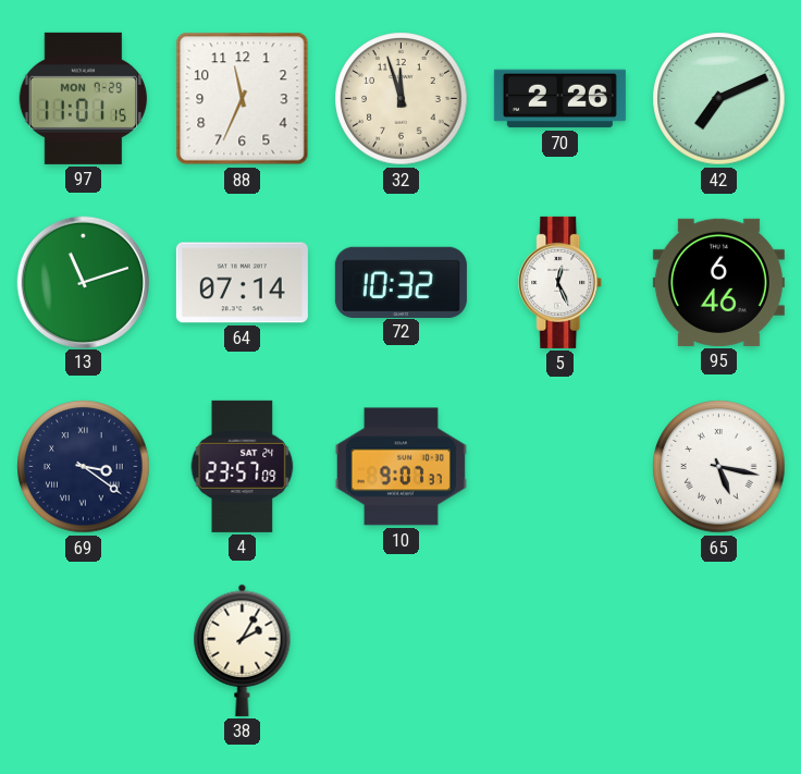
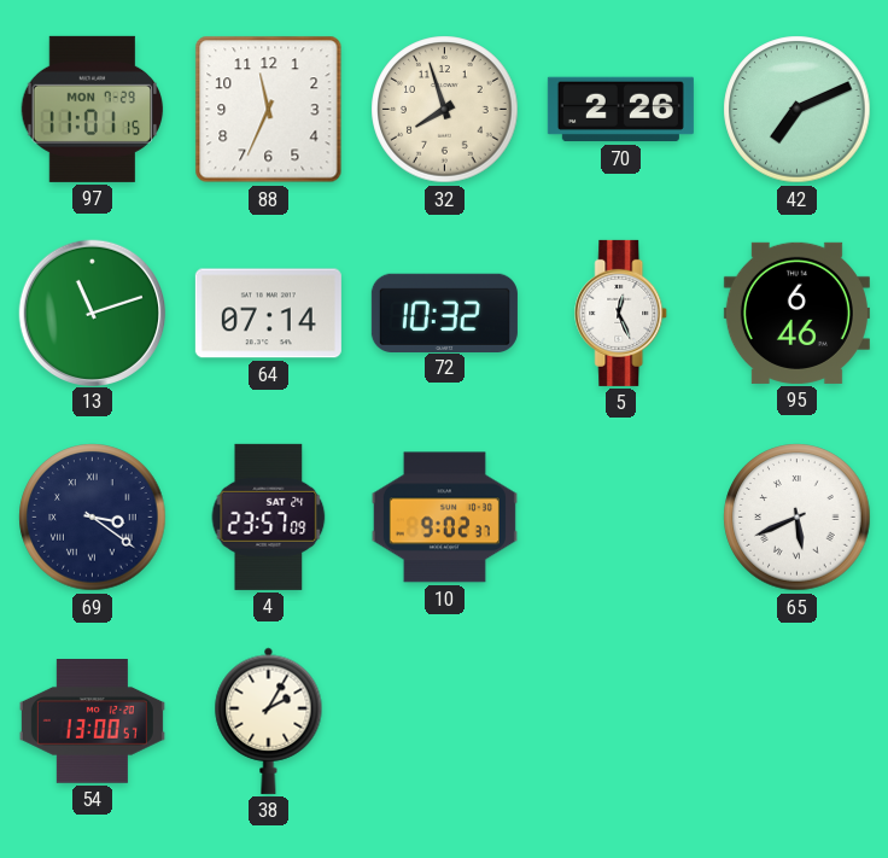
32: 11:57 -> 7:57
10: 9:07 -> 9:02
65: 5:17 -> 5:41
54: none -> 13:00
